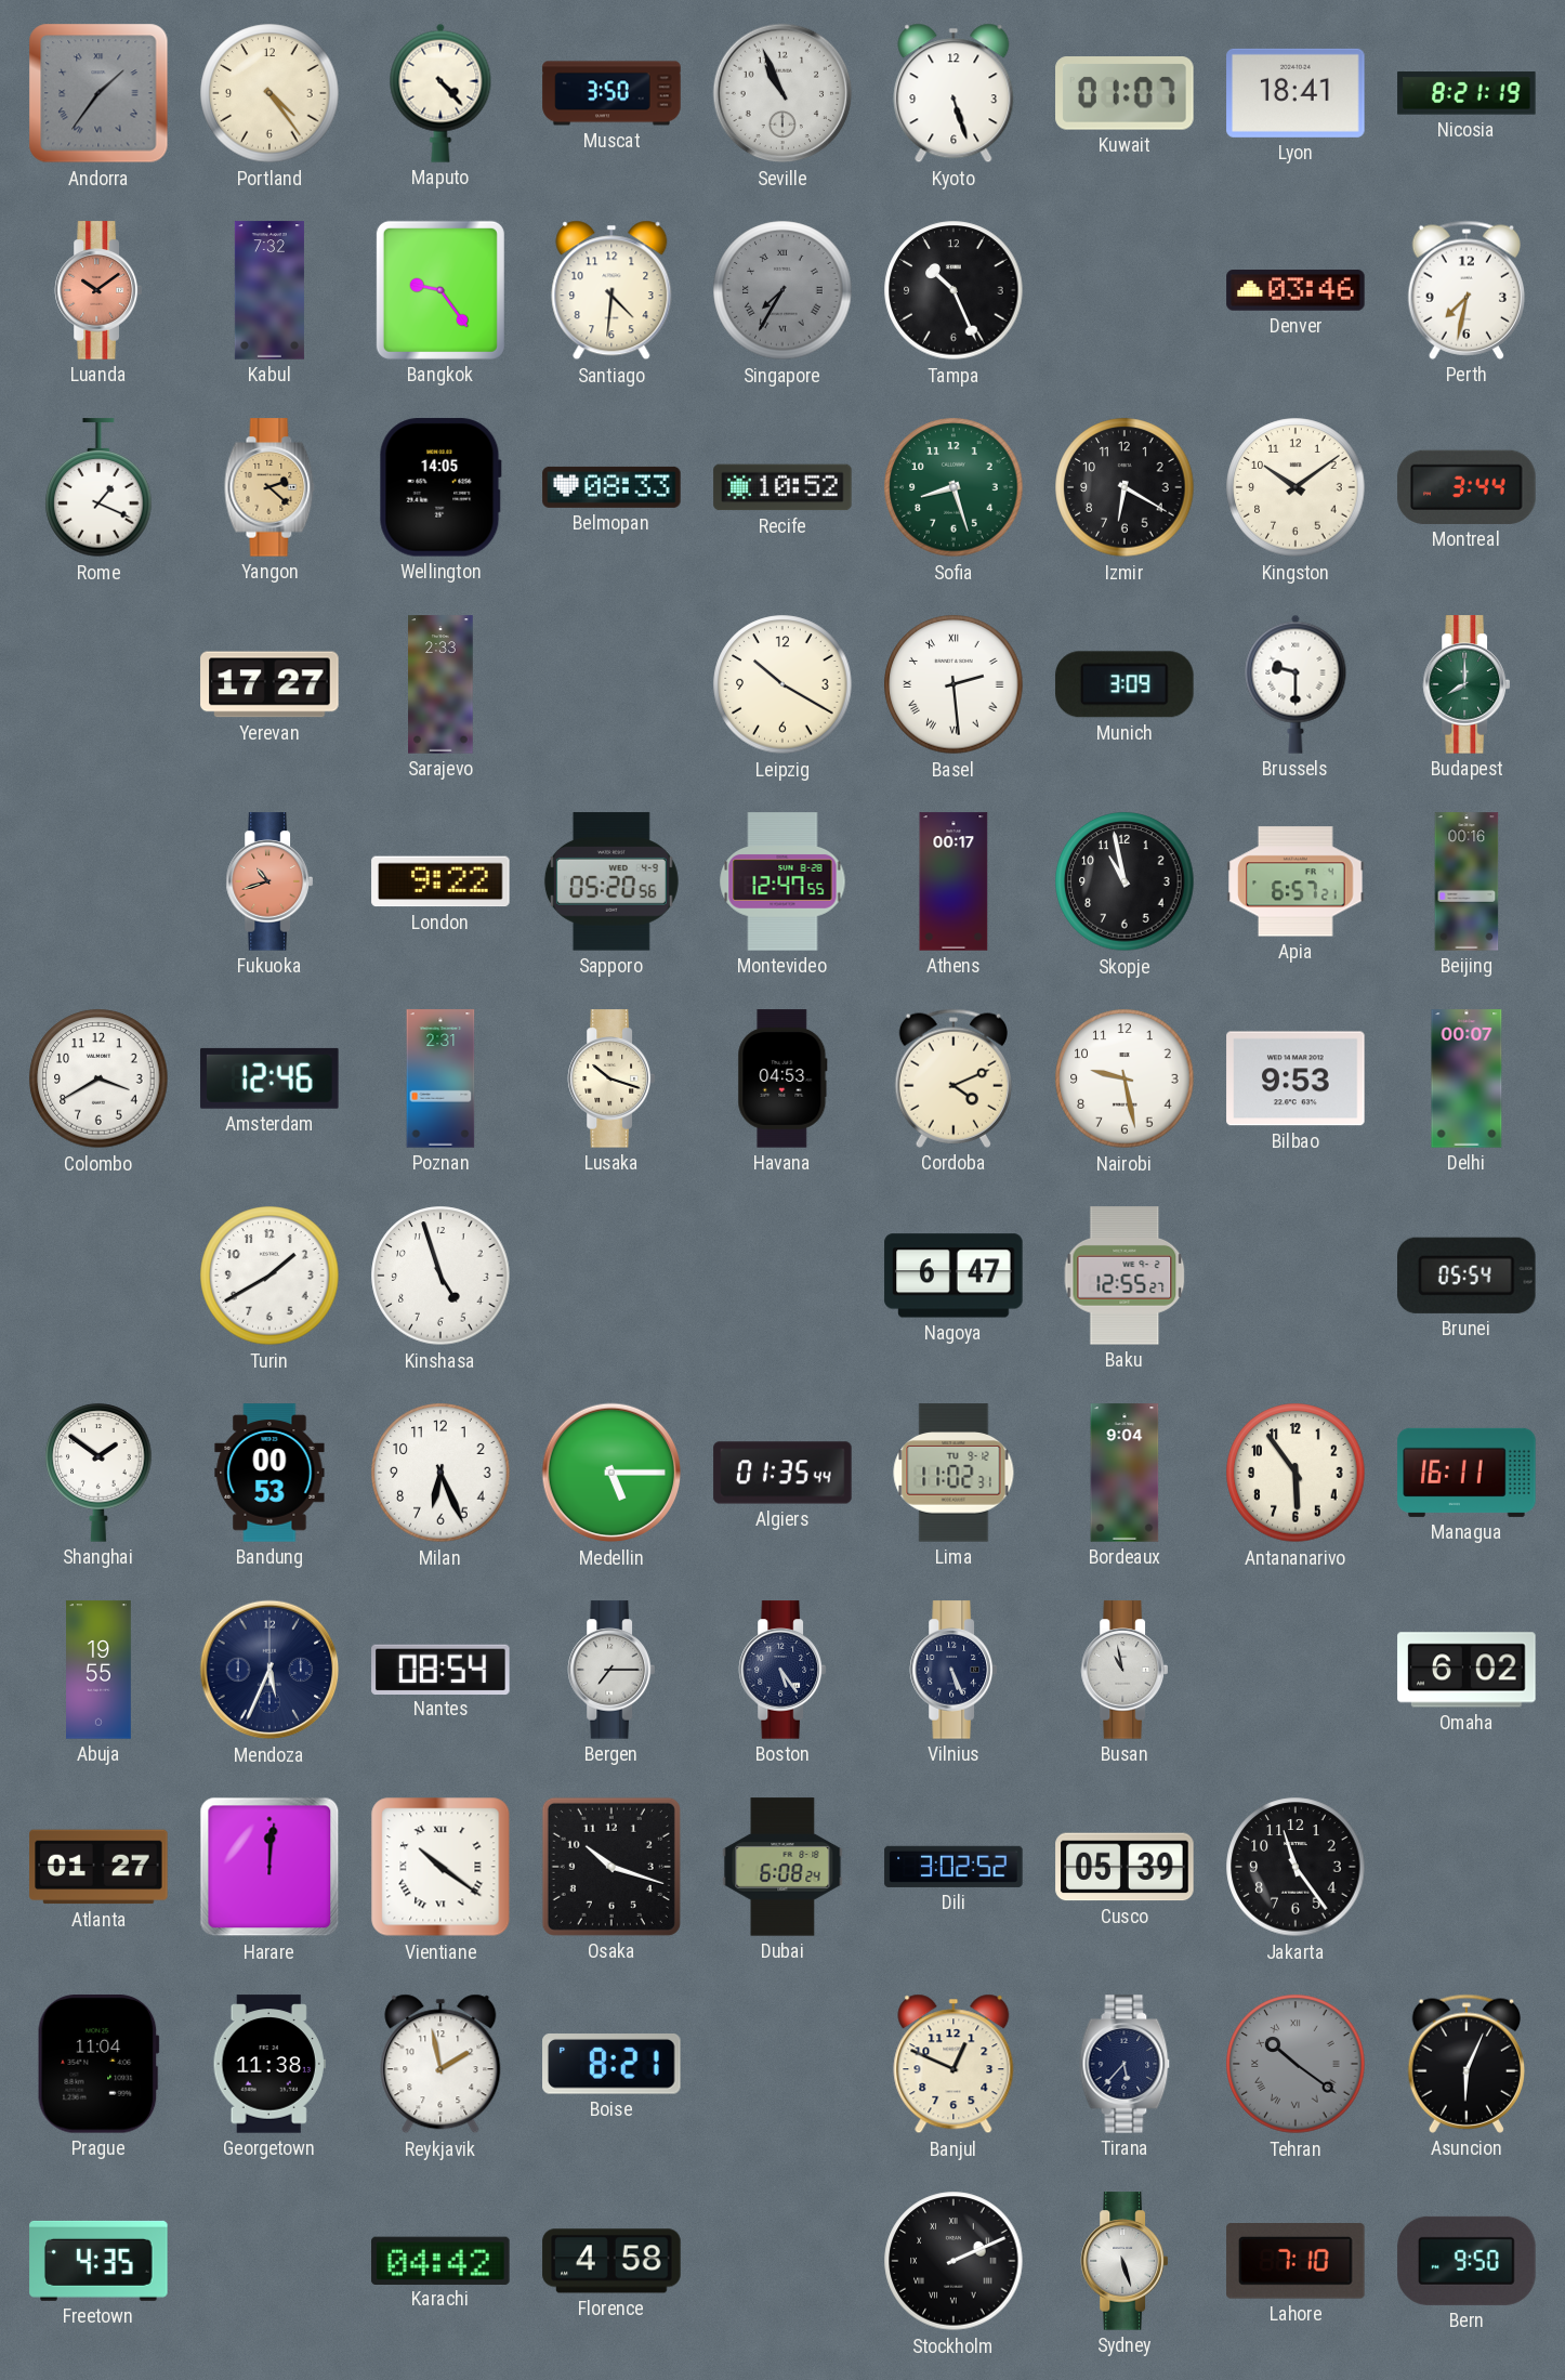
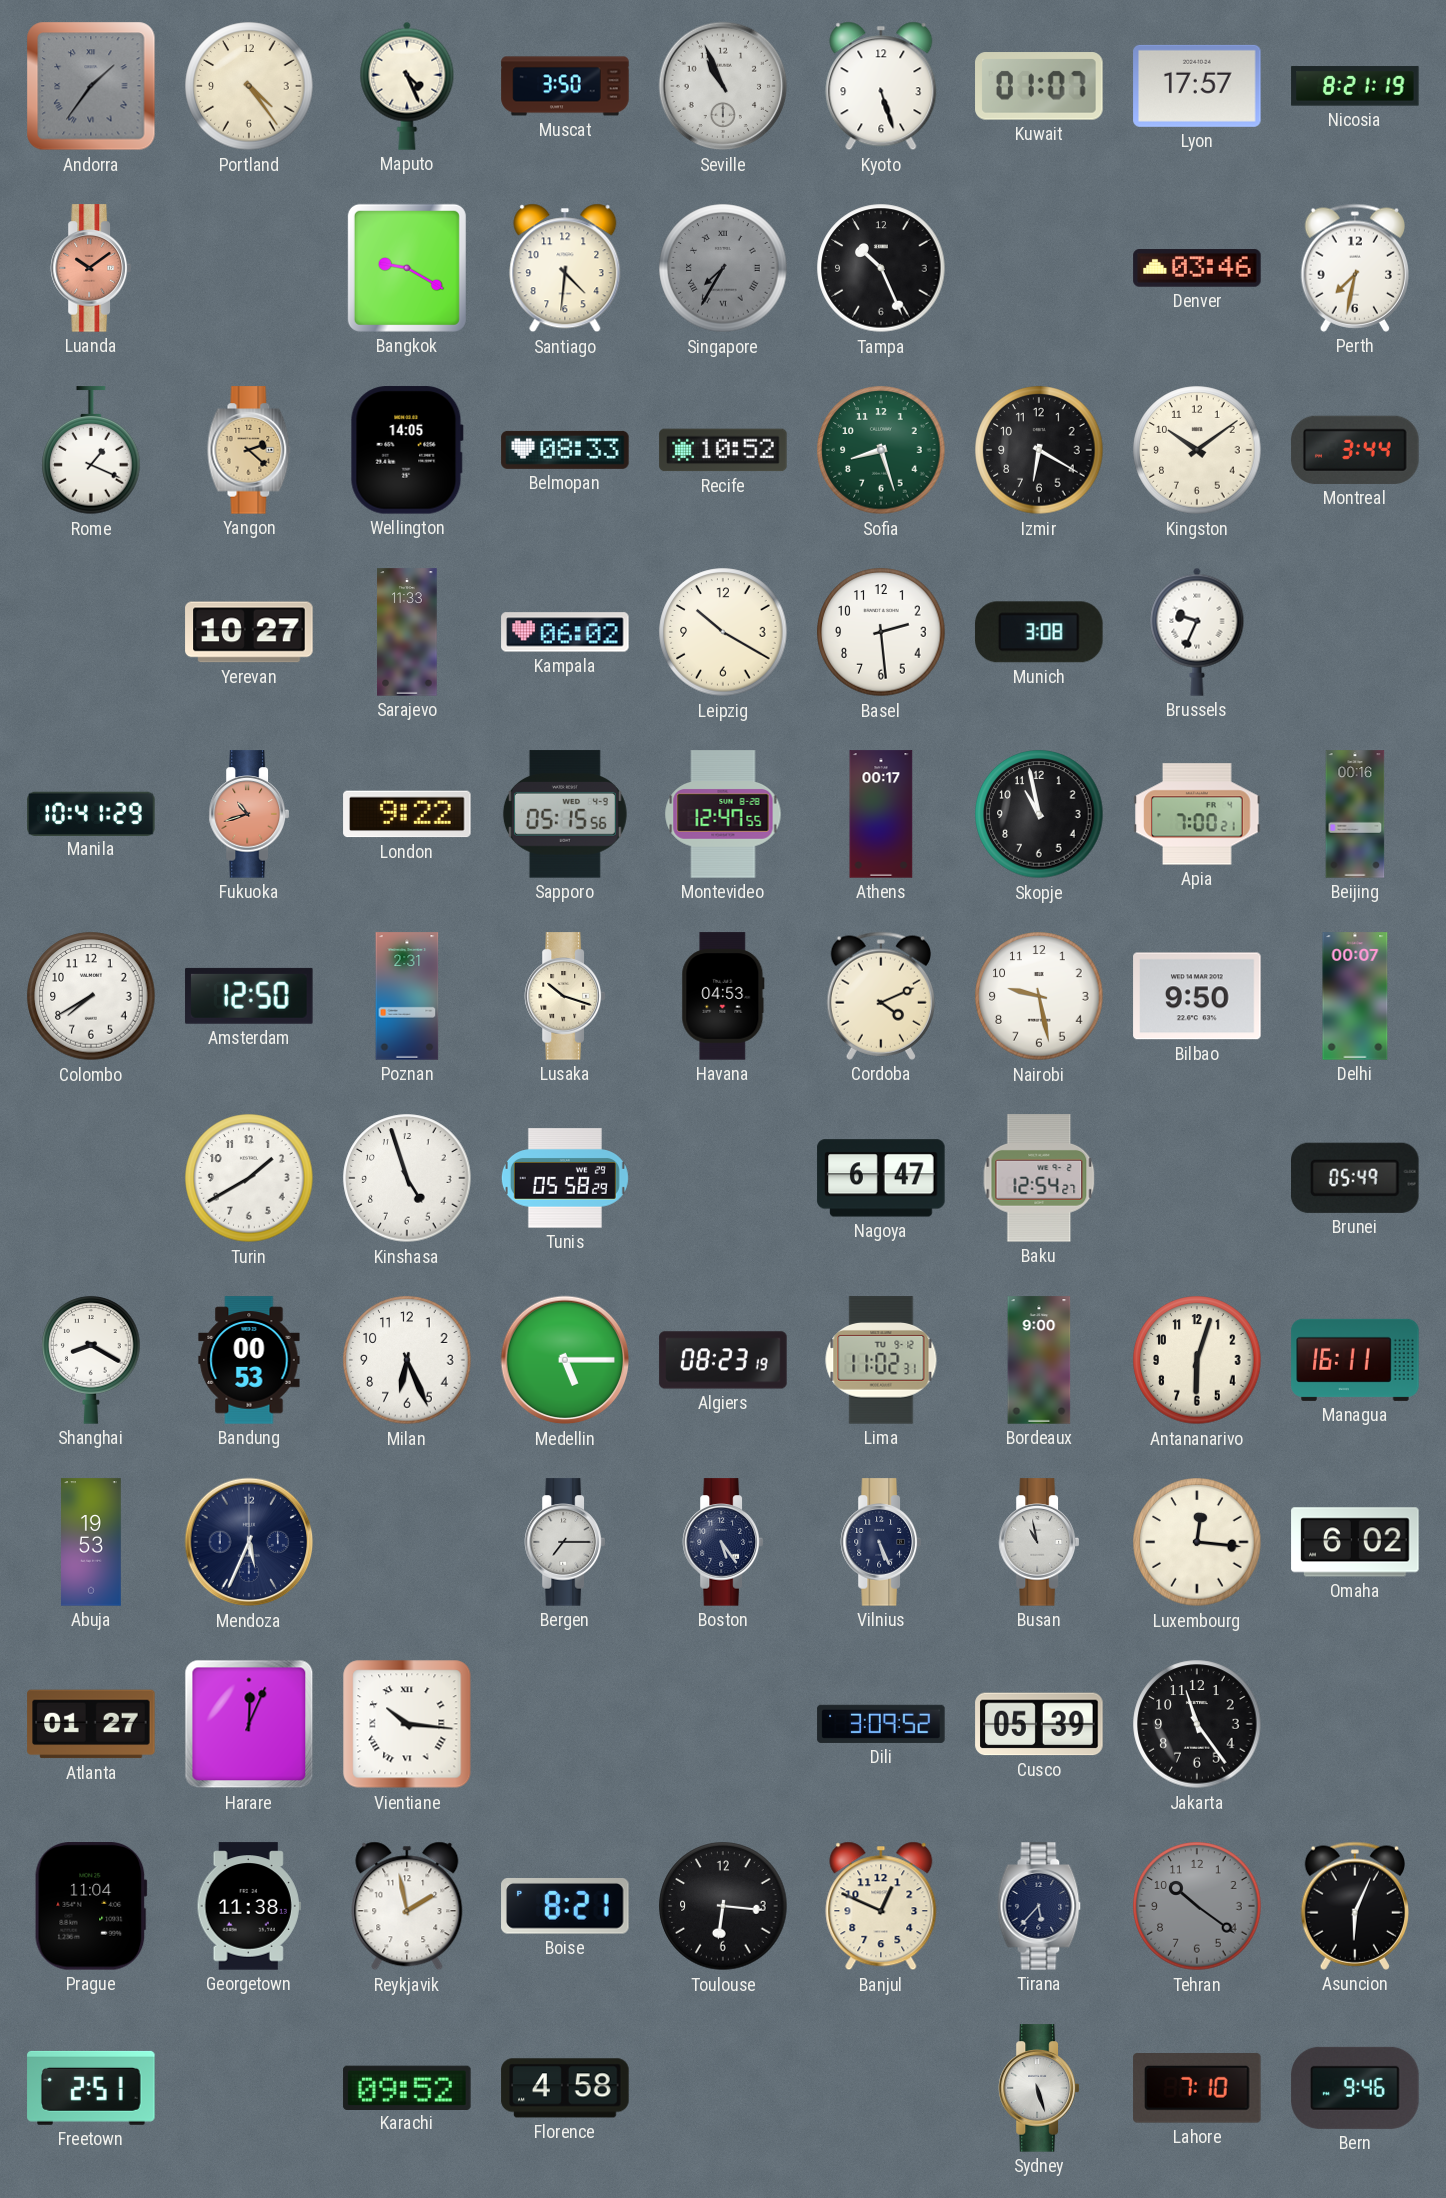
Maputo: 4:23 -> 4:26
Lyon: 18:41 -> 17:57
Kabul: 7:32 -> none
Bangkok: 9:24 -> 9:20
Yerevan: 17:27 -> 10:27
Sarajevo: 2:33 -> 11:33
Kampala: none -> 06:02
Basel numerals: Roman -> Arabic
Munich: 3:09 -> 3:08
Brussels: 9:30 -> 9:34
Budapest: 8:00 -> none
Manila: none -> 10:41
Sapporo: 05:20 -> 05:15
Apia: 6:57 -> 7:00
Colombo: 3:40 -> 7:40
Amsterdam: 12:46 -> 12:50
Bilbao: 9:53 -> 9:50
Tunis: none -> 05:58
Baku: 12:55 -> 12:54
Brunei: 05:54 -> 05:49
Shanghai: 1:51 -> 8:20
Algiers: 01:35 -> 08:23
Bordeaux: 9:04 -> 9:00
Antananarivo: 5:54 -> 6:03
Abuja: 19:55 -> 19:53
Nantes: 08:54 -> none
Luxembourg: none -> 12:16
Harare: 12:01 -> 12:04
Vientiane: 10:21 -> 10:16
Osaka: 10:18 -> none
Dubai: 6:08 -> none
Dili: 3:02 -> 3:09
Toulouse: none -> 6:16
Tehran numerals: Roman -> Arabic
Freetown: 4:35 -> 2:51
Karachi: 04:42 -> 09:52
Stockholm: 2:11 -> none
Bern: 9:50 -> 9:46
